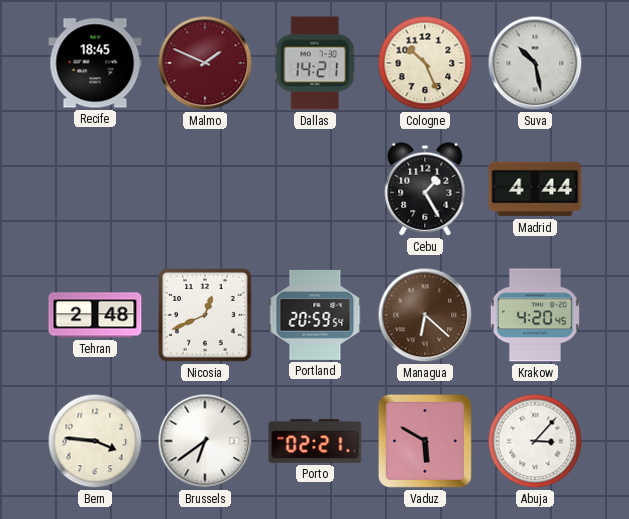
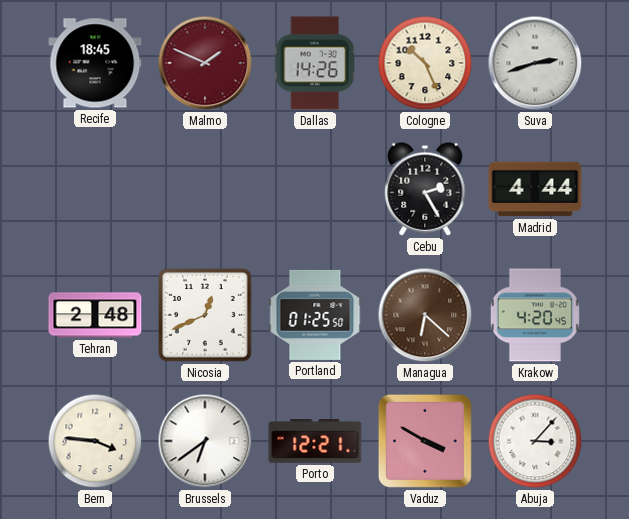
Dallas: 14:21 -> 14:26
Suva: 10:28 -> 2:42
Cebu: 1:25 -> 2:25
Portland: 20:59 -> 01:25
Porto: 02:21 -> 12:21
Vaduz: 5:50 -> 3:50
